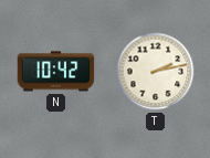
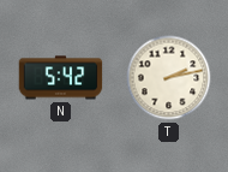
N: 10:42 -> 5:42
